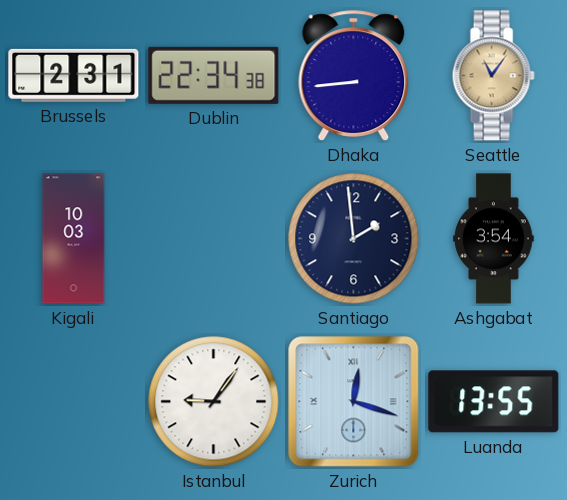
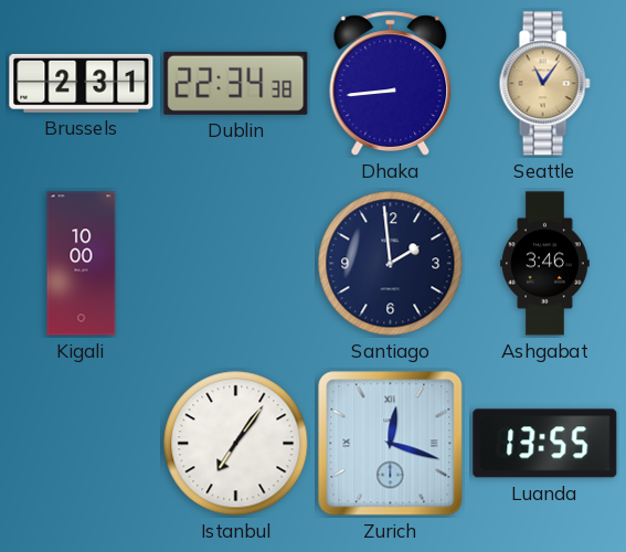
Kigali: 10:03 -> 10:00
Ashgabat: 3:54 -> 3:46
Istanbul: 9:06 -> 7:06
